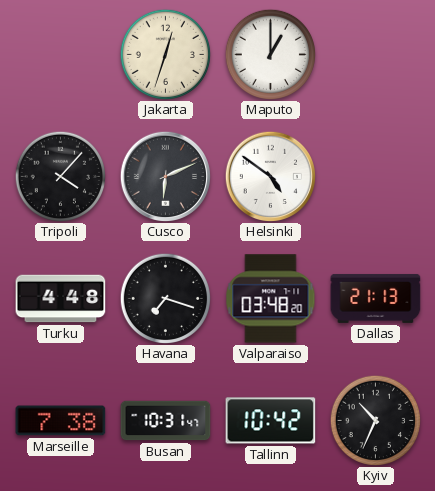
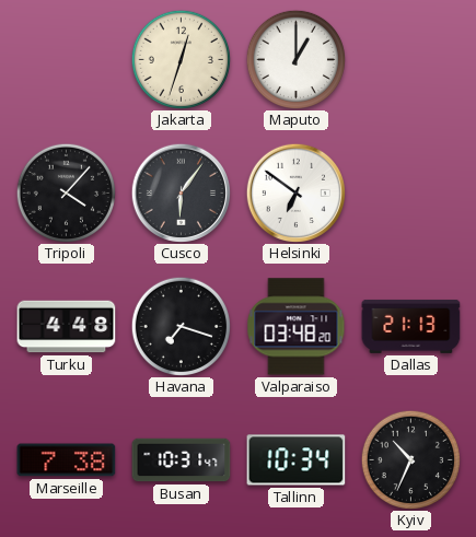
Cusco: 6:11 -> 6:06
Helsinki: 4:51 -> 6:51
Tallinn: 10:42 -> 10:34
